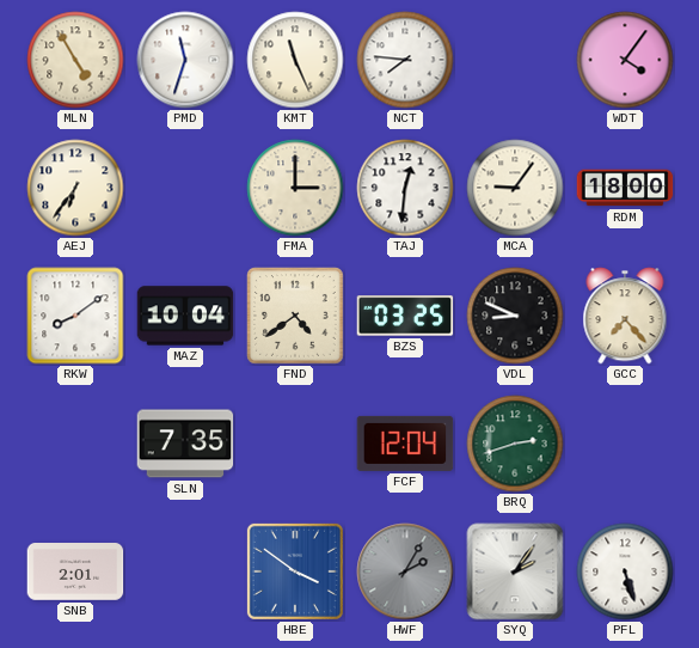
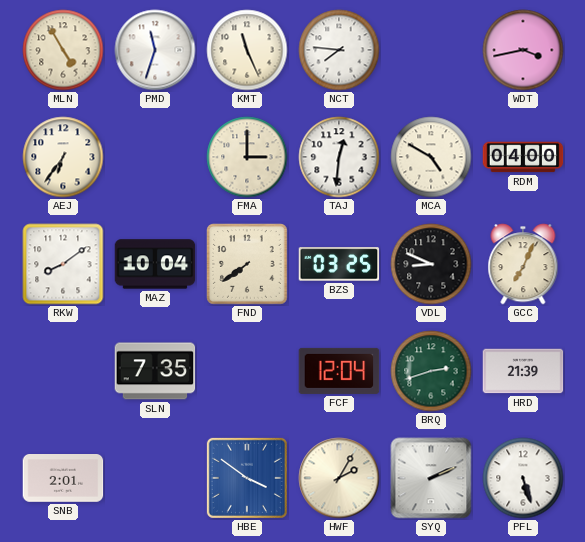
WDT: 4:06 -> 3:43
MCA: 9:06 -> 4:50
RDM: 18:00 -> 04:00
FND: 4:39 -> 7:39
GCC: 7:23 -> 7:04
HRD: none -> 21:39
HWF dial: grey -> cream
SYQ: 2:06 -> 2:11
